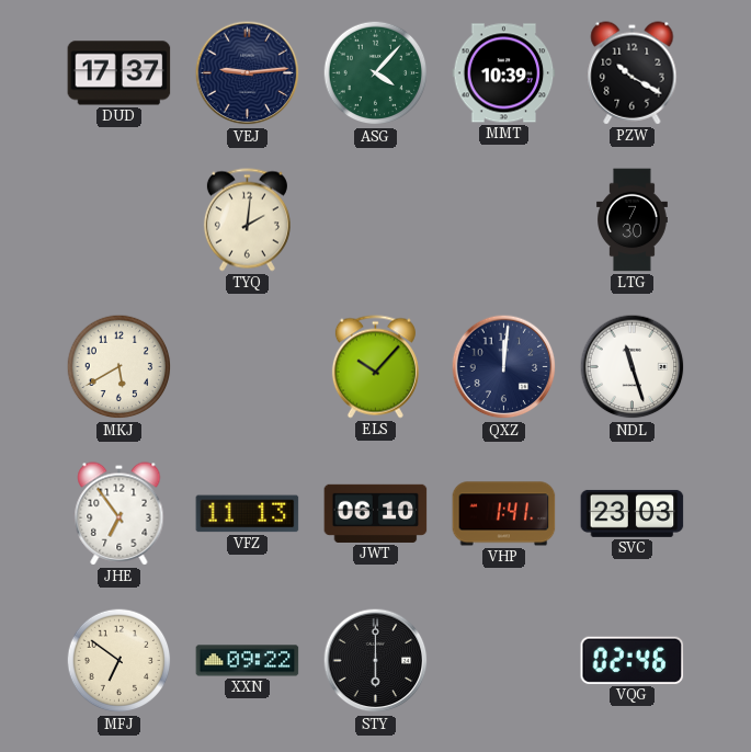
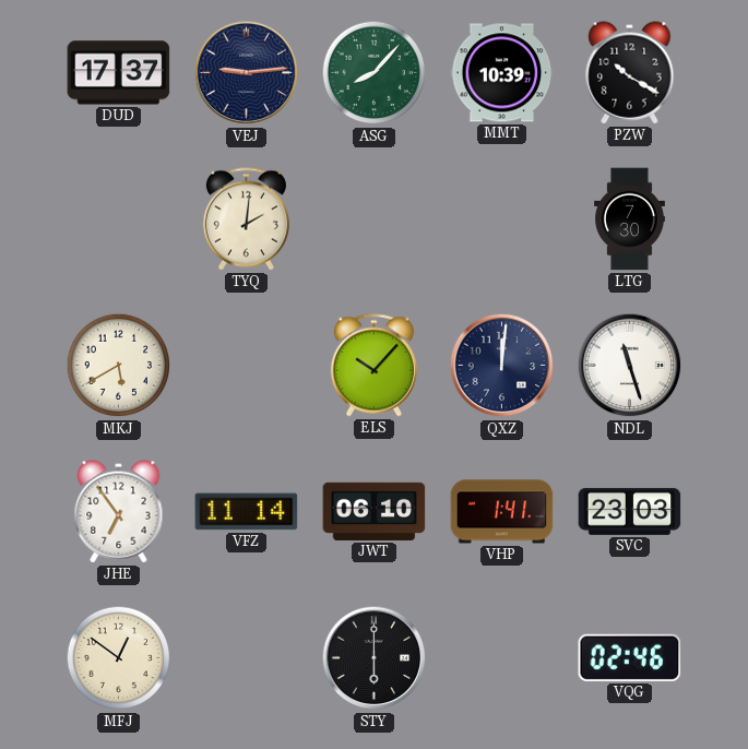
ASG: 4:07 -> 8:07
VFZ: 11:13 -> 11:14
MFJ: 6:51 -> 12:51
XXN: 09:22 -> none
